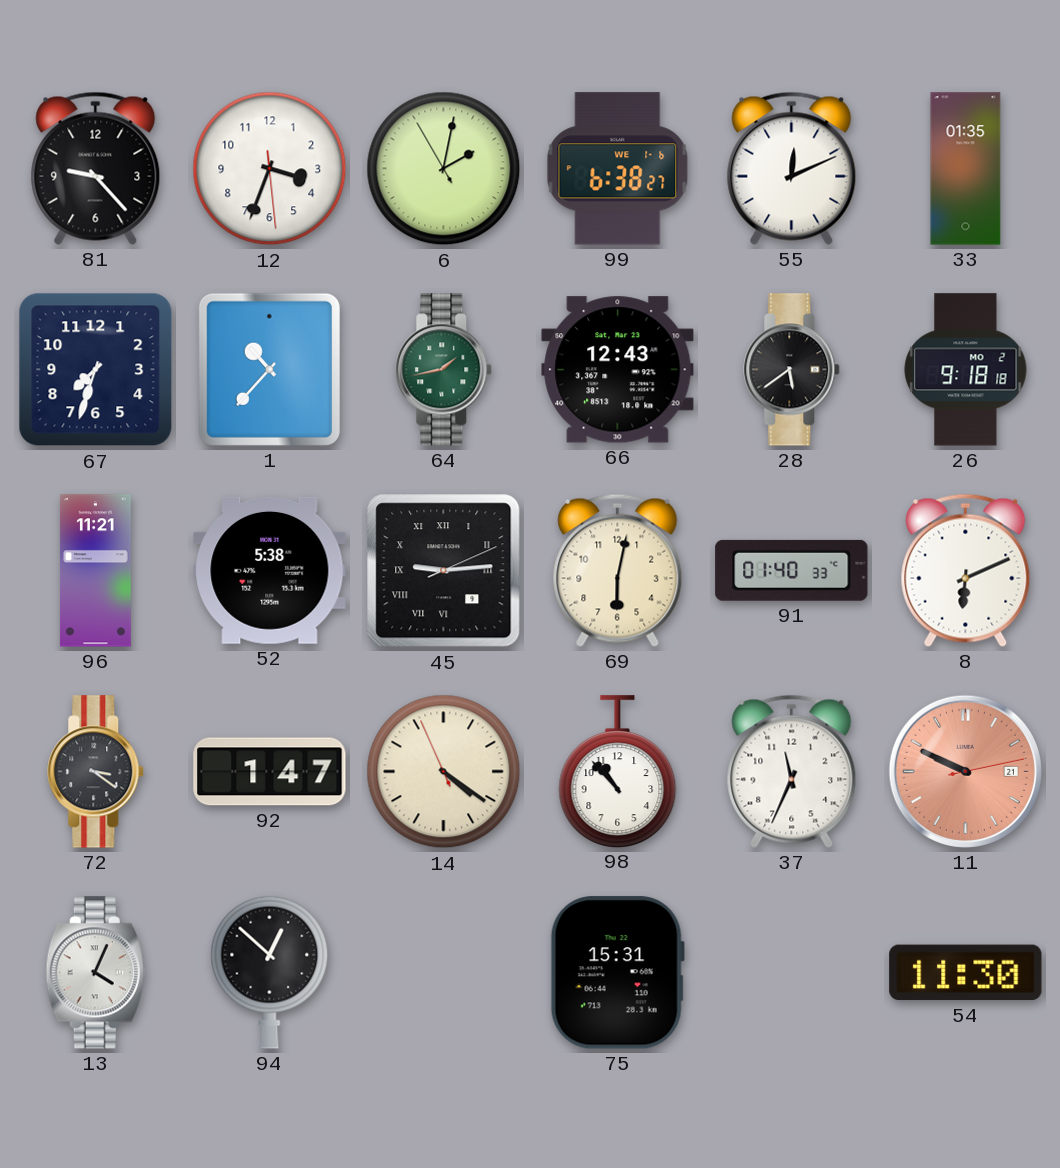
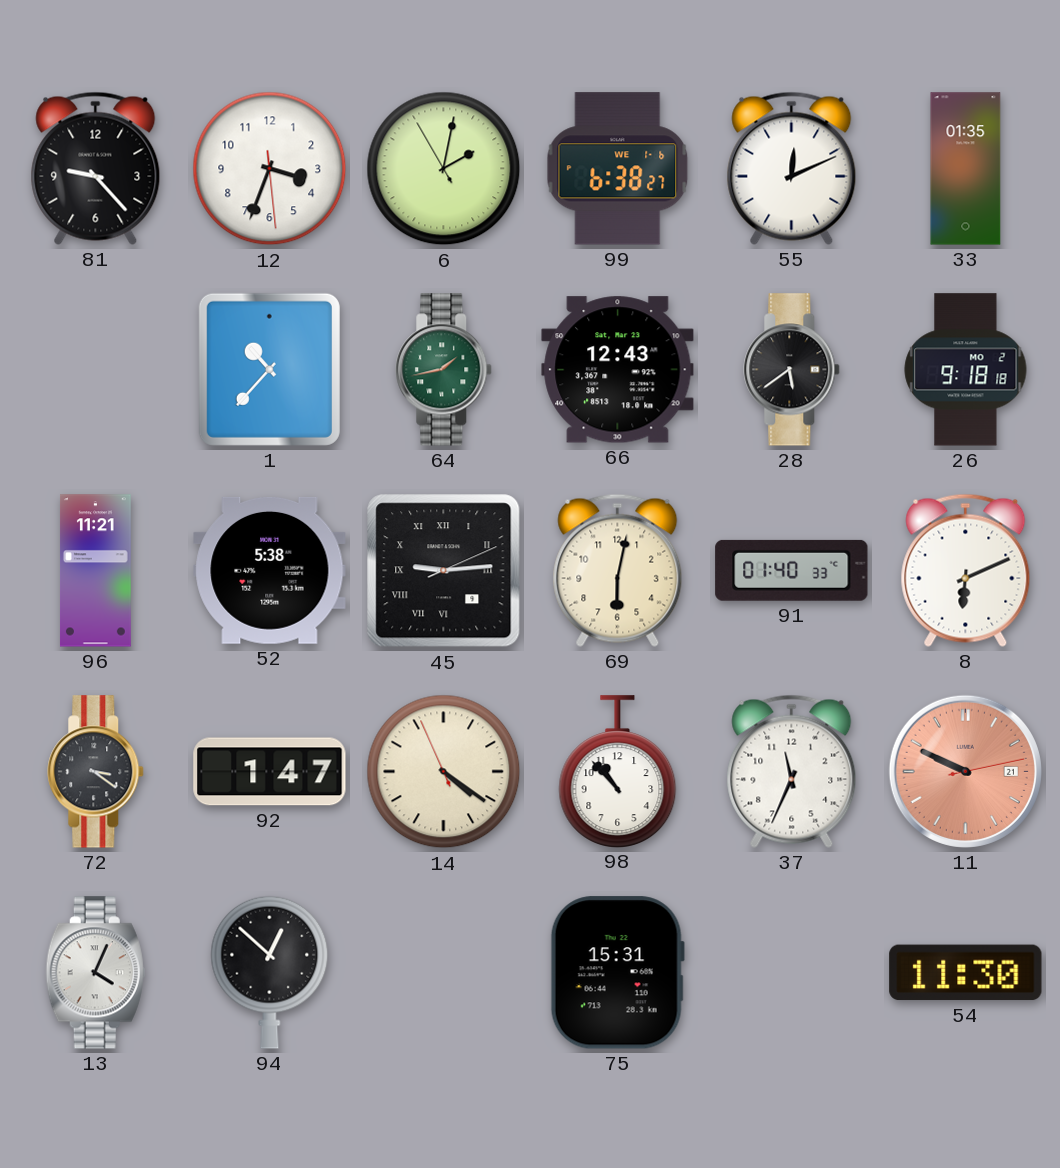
67: 7:33 -> none
